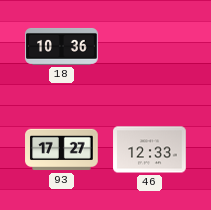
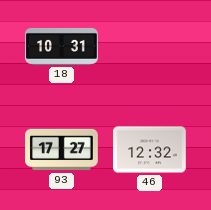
18: 10:36 -> 10:31
46: 12:33 -> 12:32
